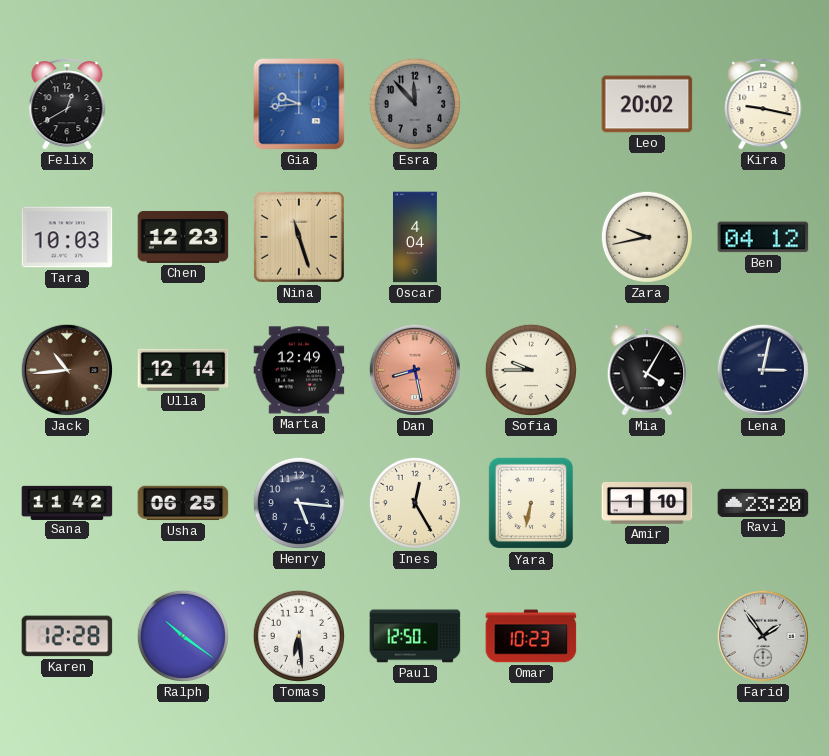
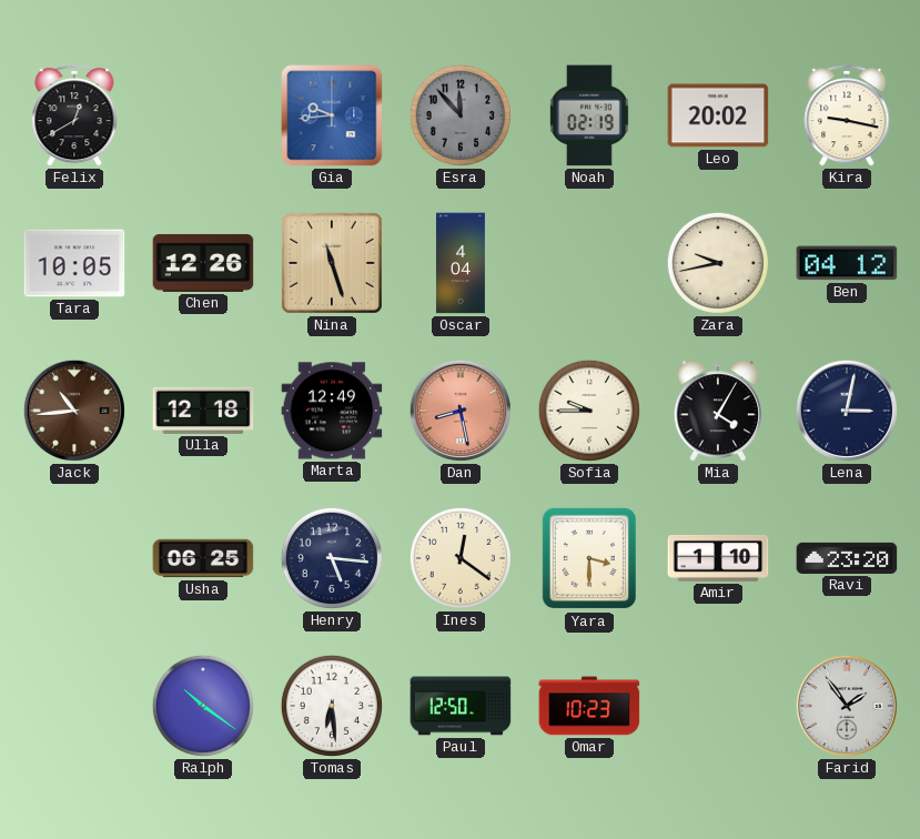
Noah: none -> 02:19
Tara: 10:03 -> 10:05
Chen: 12:23 -> 12:26
Ulla: 12:14 -> 12:18
Sana: 11:42 -> none
Ines: 12:25 -> 12:21
Yara: 6:32 -> 3:30
Karen: 12:28 -> none
